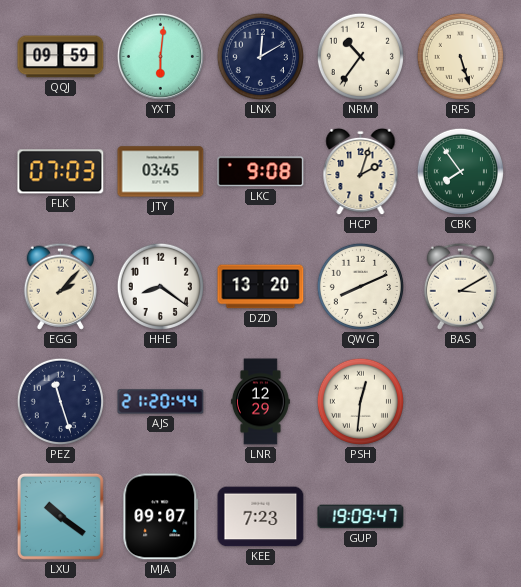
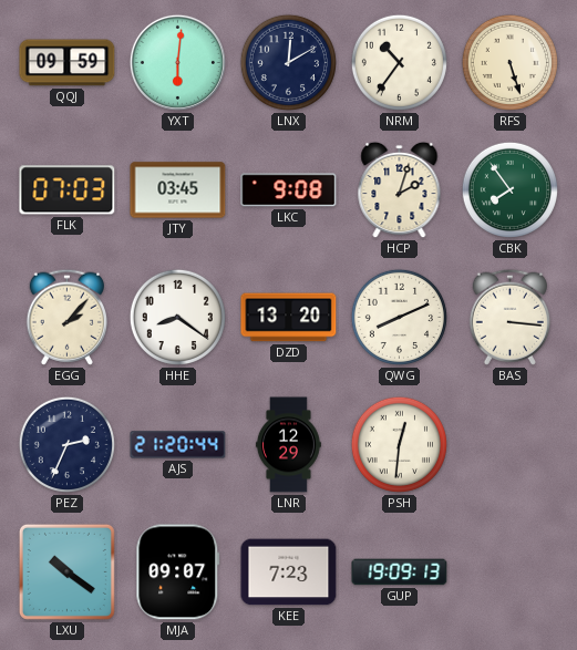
BAS: 3:10 -> 3:16
PEZ: 11:27 -> 2:34
GUP: 19:09:47 -> 19:09:13
